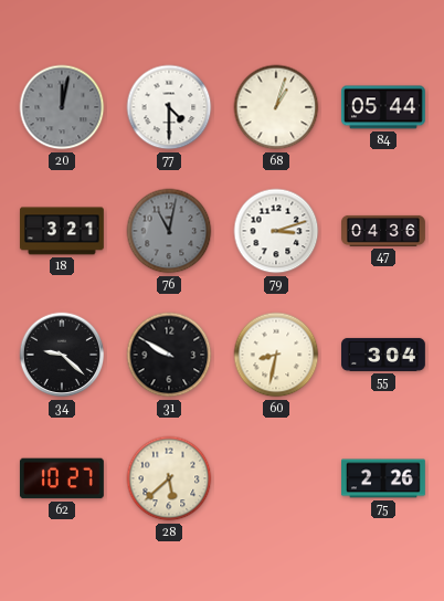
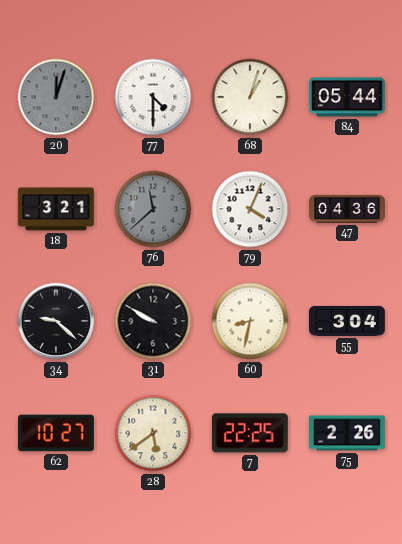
20: 12:02 -> 12:03
76: 11:02 -> 11:38
79: 3:12 -> 4:04
28: 5:38 -> 5:39
7: none -> 22:25
